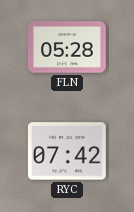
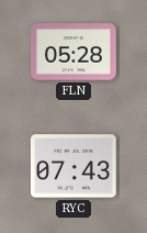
RYC: 07:42 -> 07:43
